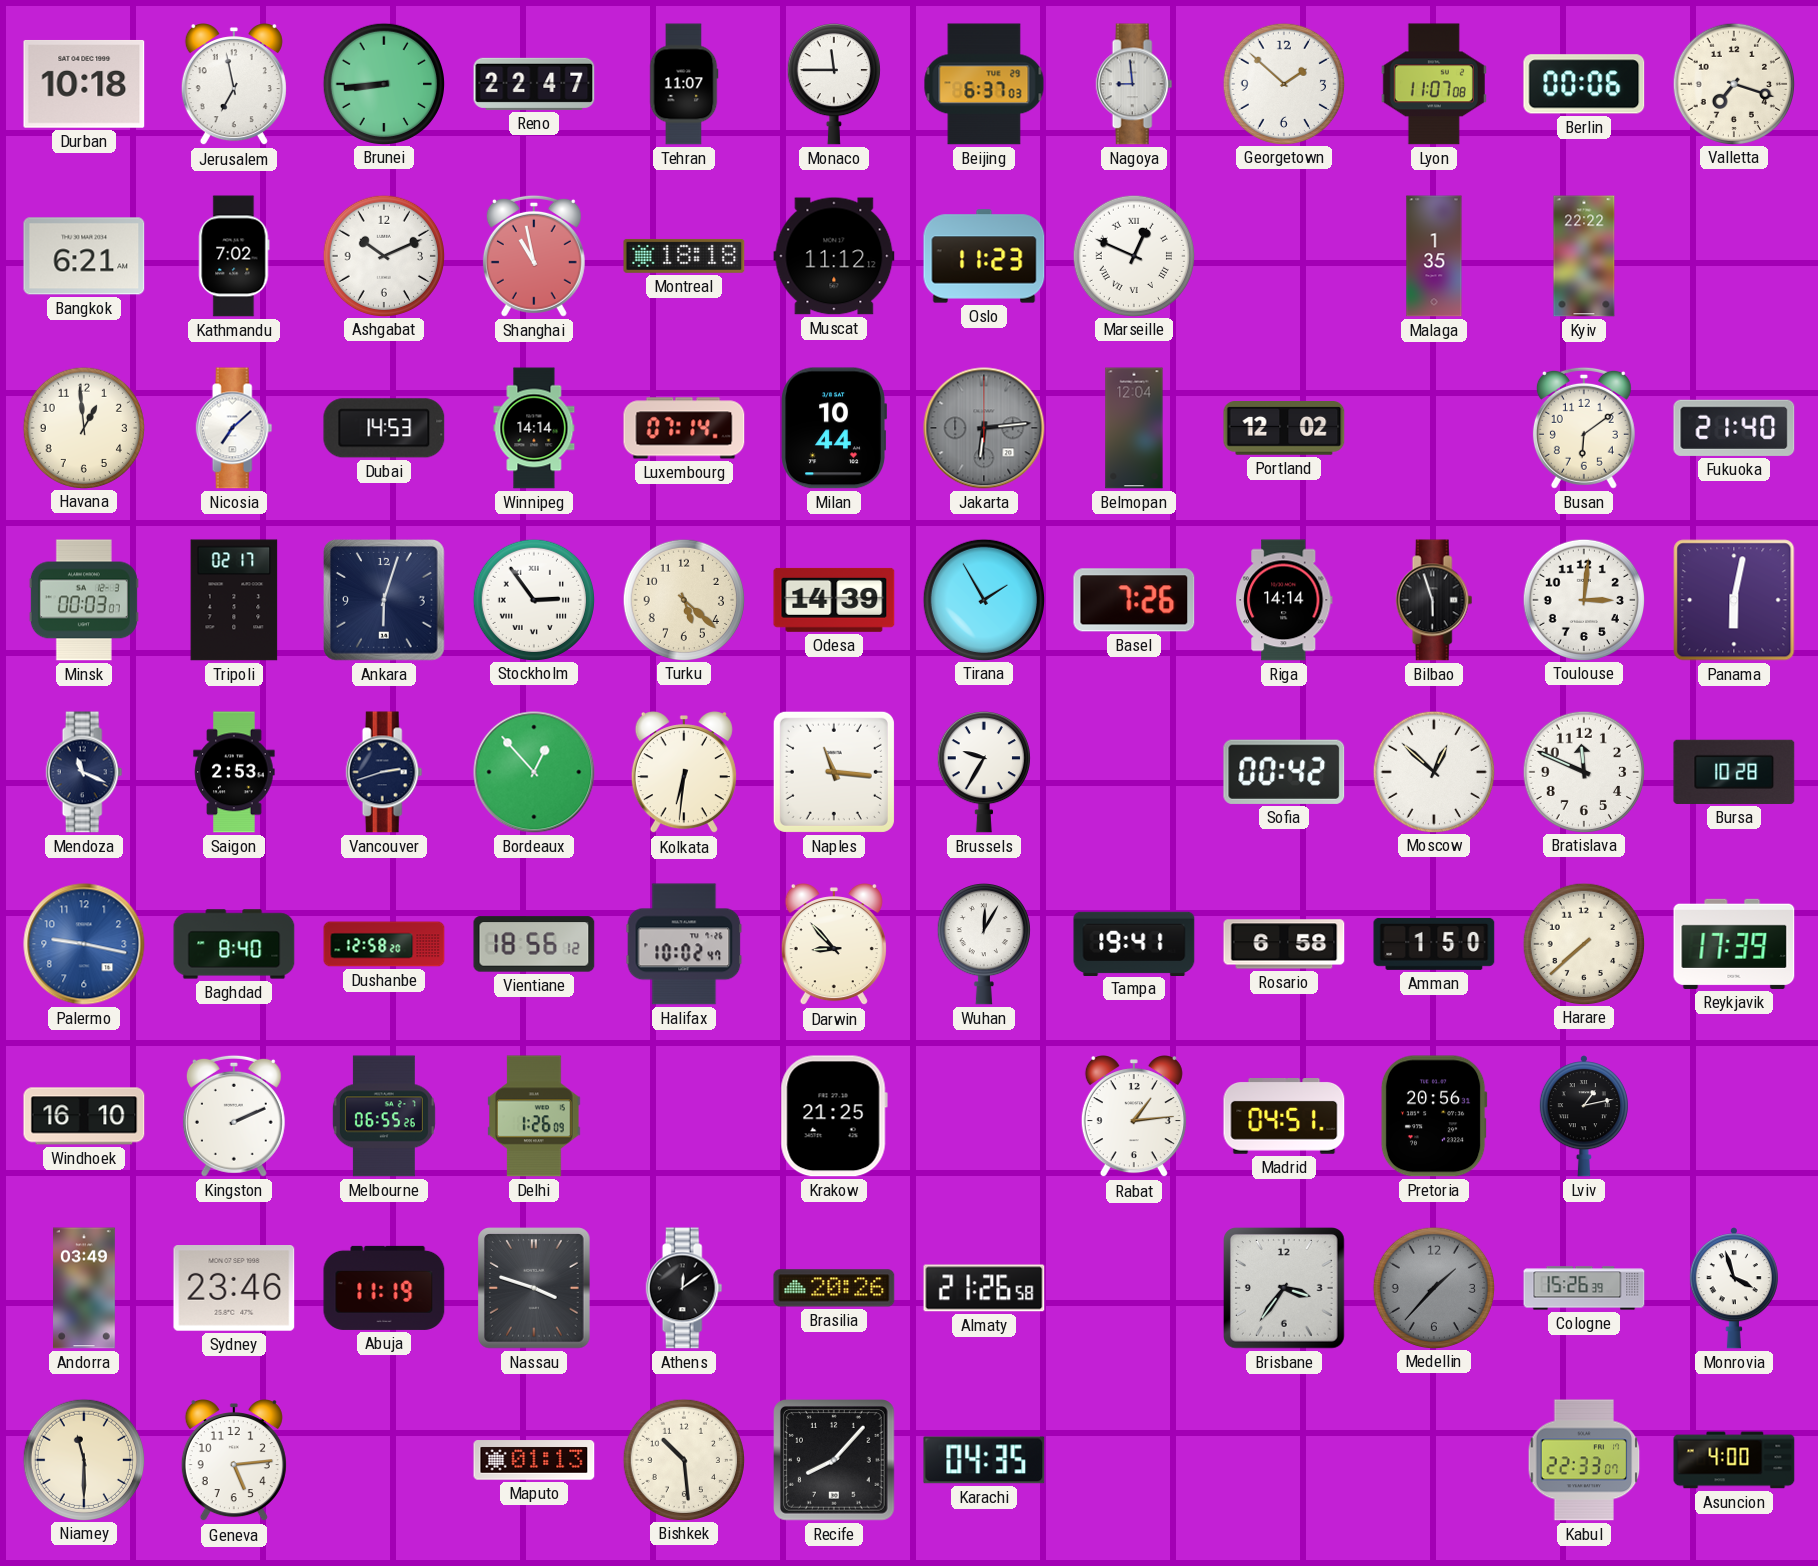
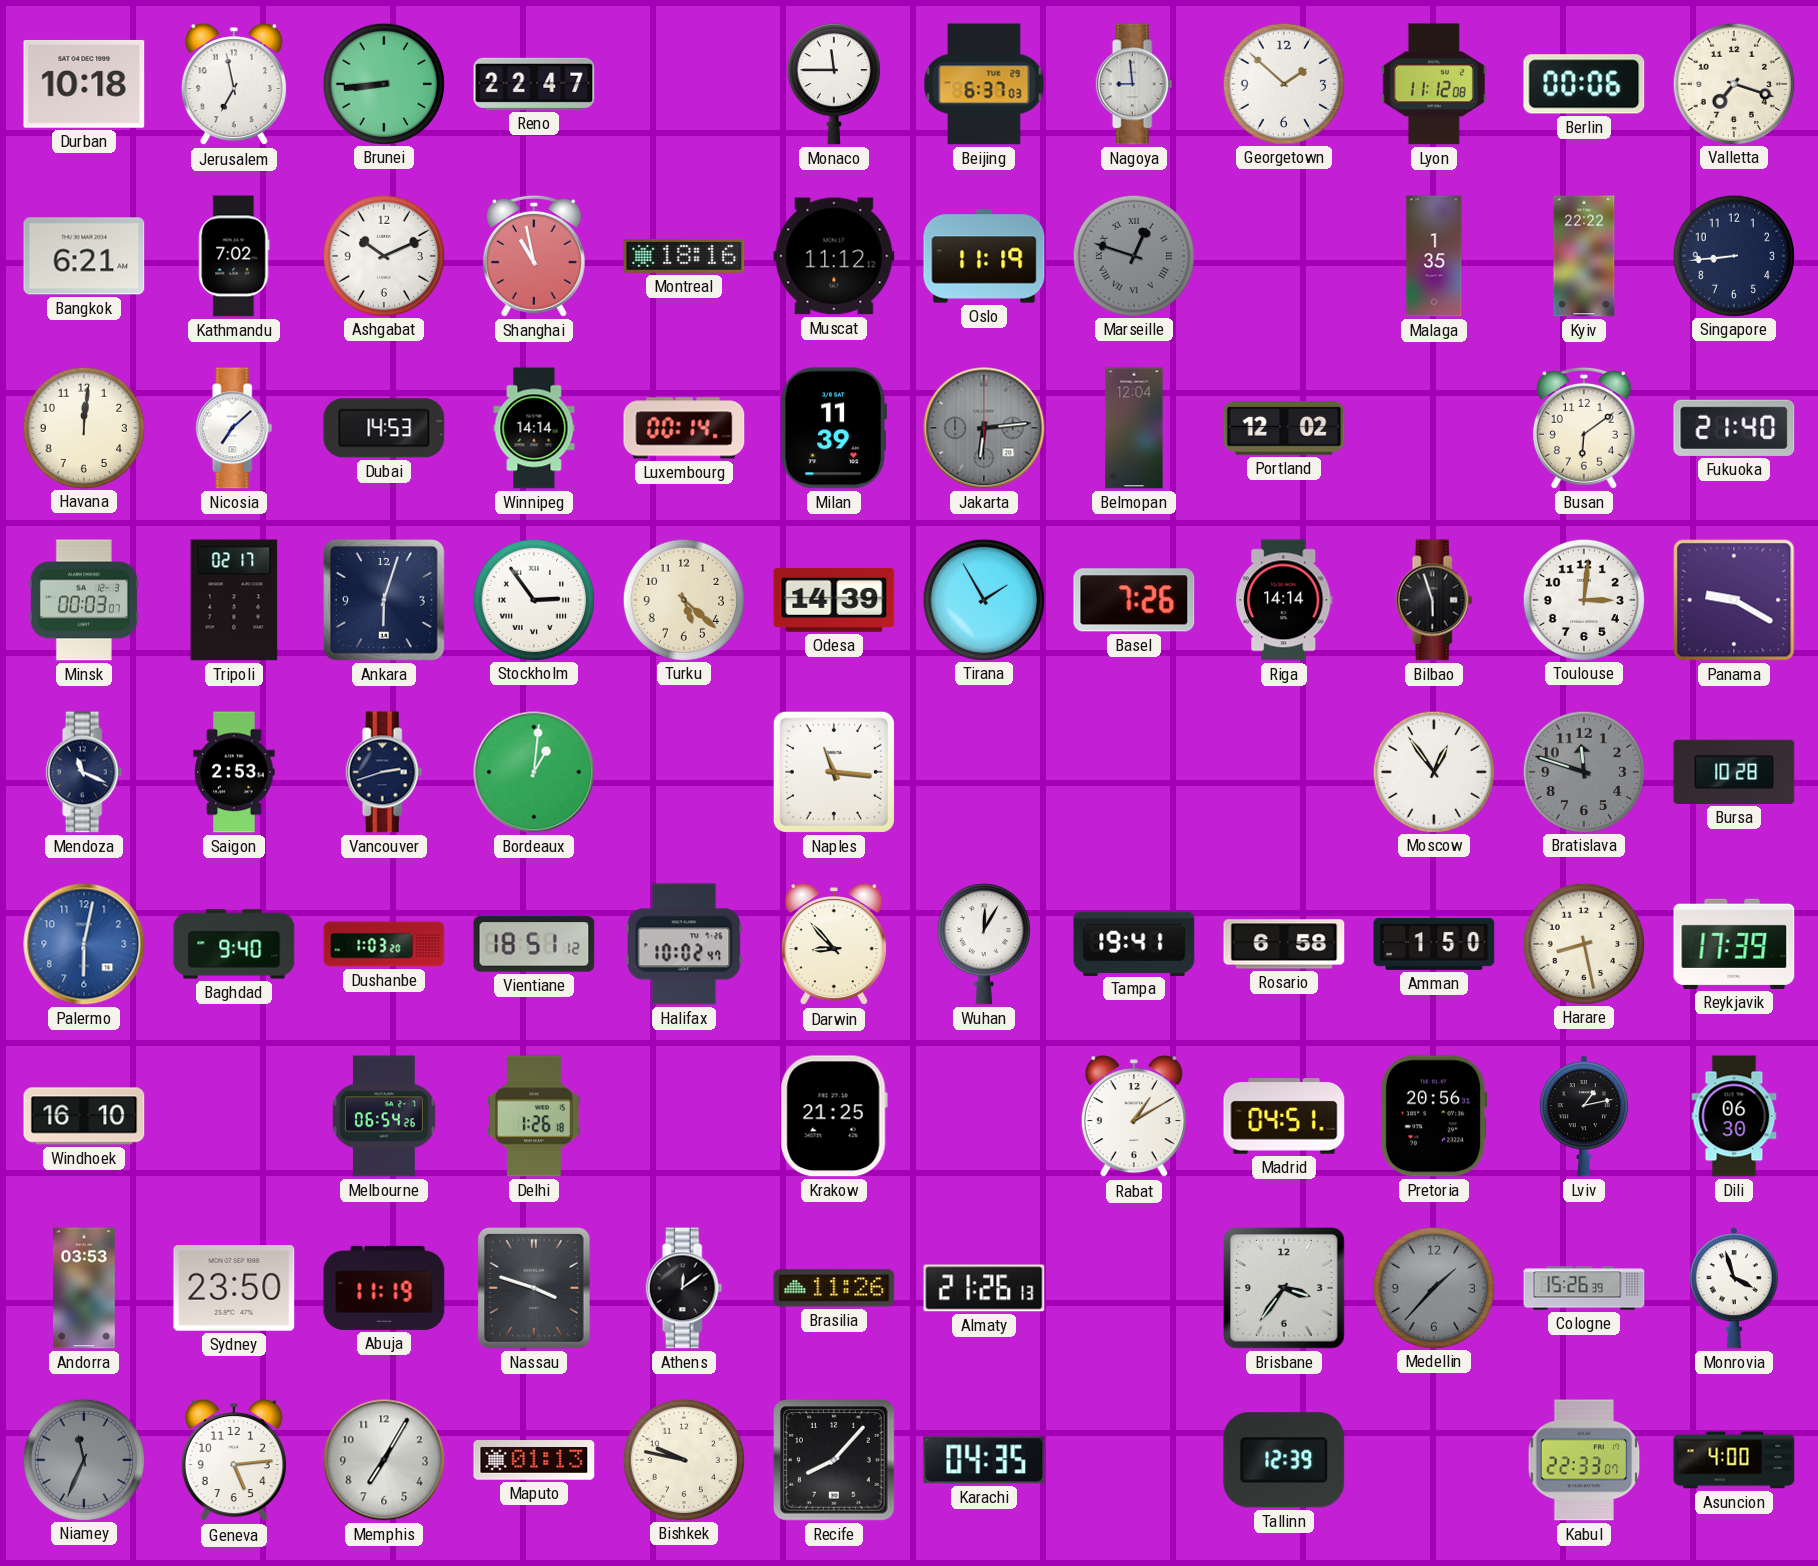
Tehran: 11:07 -> none
Lyon: 11:07 -> 11:12
Montreal: 18:18 -> 18:16
Oslo: 11:23 -> 11:19
Marseille: 12:49 -> 12:48
Marseille dial: white -> grey
Singapore: none -> 8:44
Havana: 12:59 -> 12:01
Luxembourg: 07:14 -> 00:14
Milan: 10:44 -> 11:39
Panama: 6:02 -> 9:20
Bordeaux: 12:53 -> 1:01
Kolkata: 6:31 -> none
Brussels: 9:35 -> none
Sofia: 00:42 -> none
Moscow: 12:52 -> 12:54
Bratislava: 11:49 -> 11:48
Bratislava dial: white -> grey
Palermo: 9:17 -> 6:02
Baghdad: 8:40 -> 9:40
Dushanbe: 12:58 -> 1:03
Vientiane: 18:56 -> 18:51
Harare: 7:38 -> 8:28
Kingston: 2:11 -> none
Melbourne: 06:55 -> 06:54
Delhi: 1:26:09 -> 1:26:18
Rabat: 1:14 -> 1:10
Dili: none -> 06:30
Andorra: 03:49 -> 03:53
Sydney: 23:46 -> 23:50
Brasilia: 20:26 -> 11:26
Almaty: 21:26:58 -> 21:26:13
Niamey: 11:30 -> 11:34
Niamey dial: cream -> grey
Memphis: none -> 7:05
Bishkek: 10:29 -> 9:47
Tallinn: none -> 12:39
